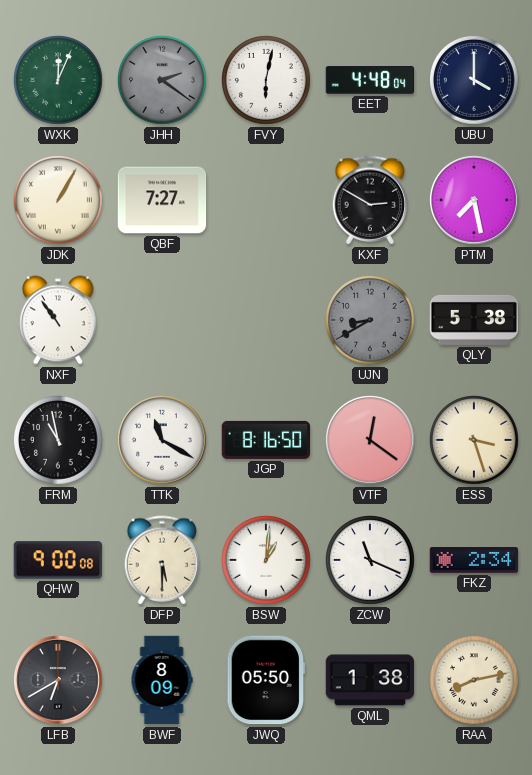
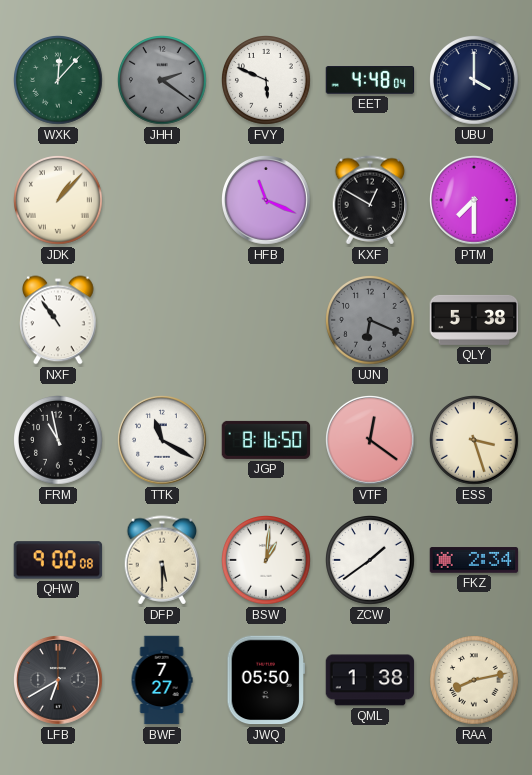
WXK: 12:04 -> 12:07
FVY: 6:02 -> 5:49
JDK: 1:05 -> 1:07
QBF: 7:27 -> none
HFB: none -> 11:19
KXF: 2:50 -> 12:50
PTM: 7:28 -> 7:30
UJN: 8:40 -> 6:19
ZCW: 11:19 -> 1:39
BWF: 8:09 -> 7:27
